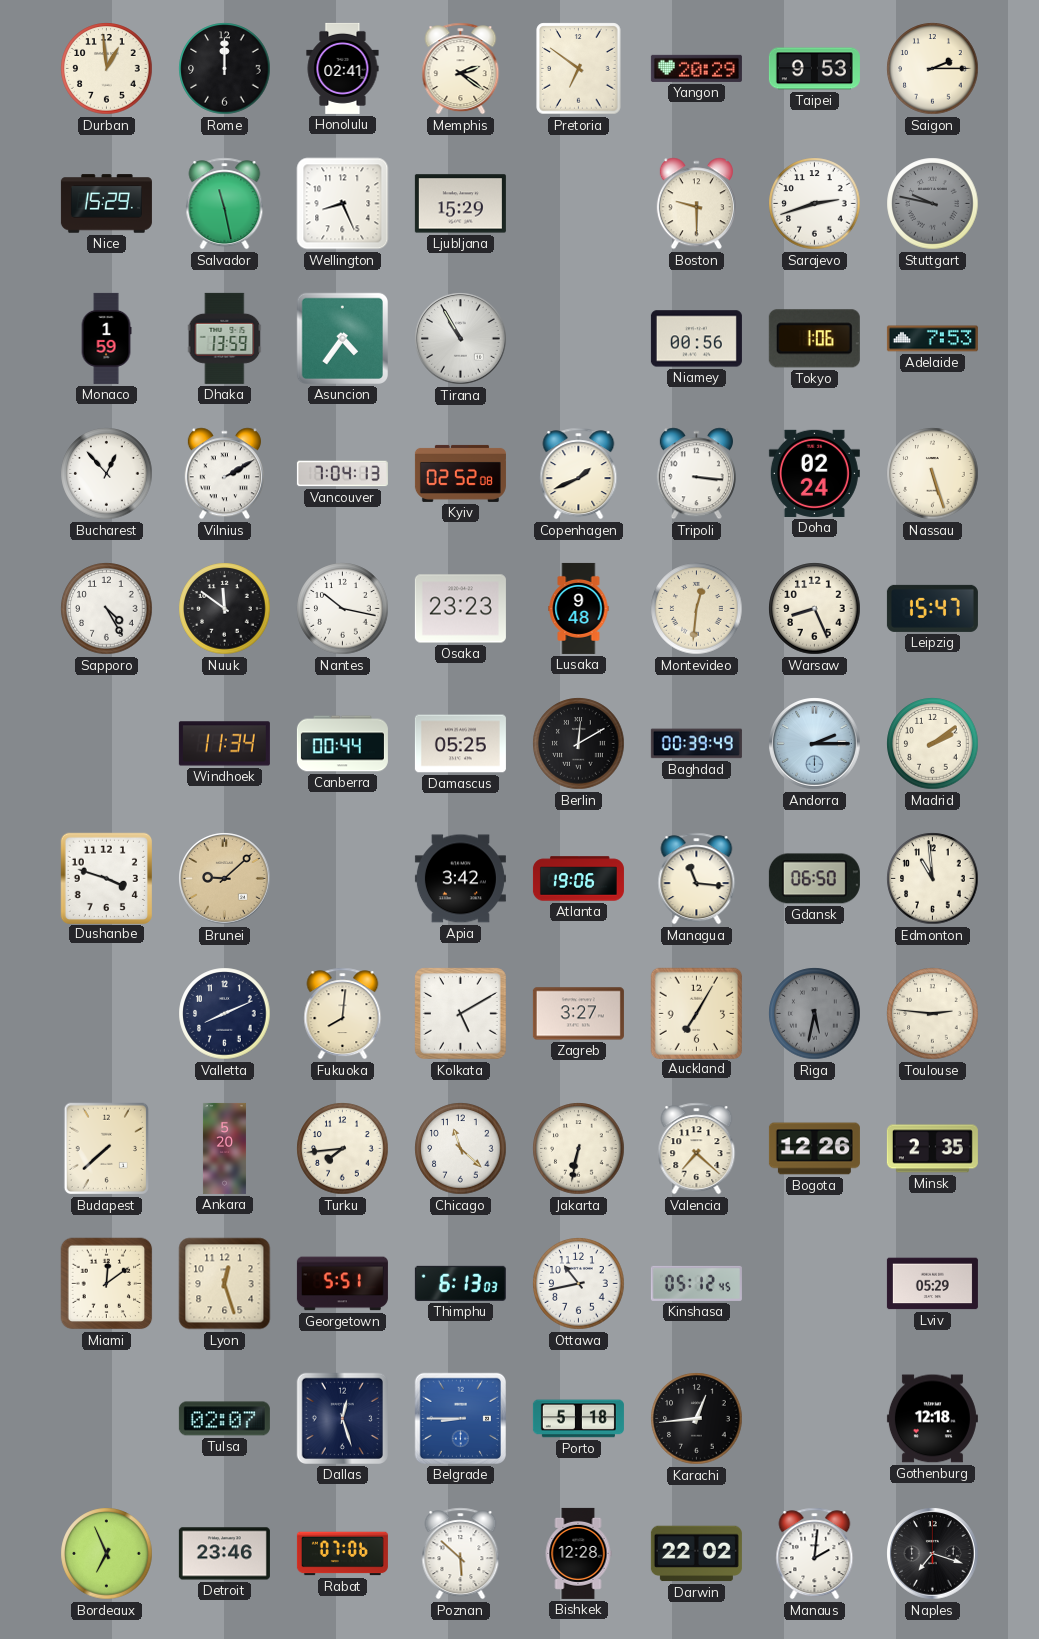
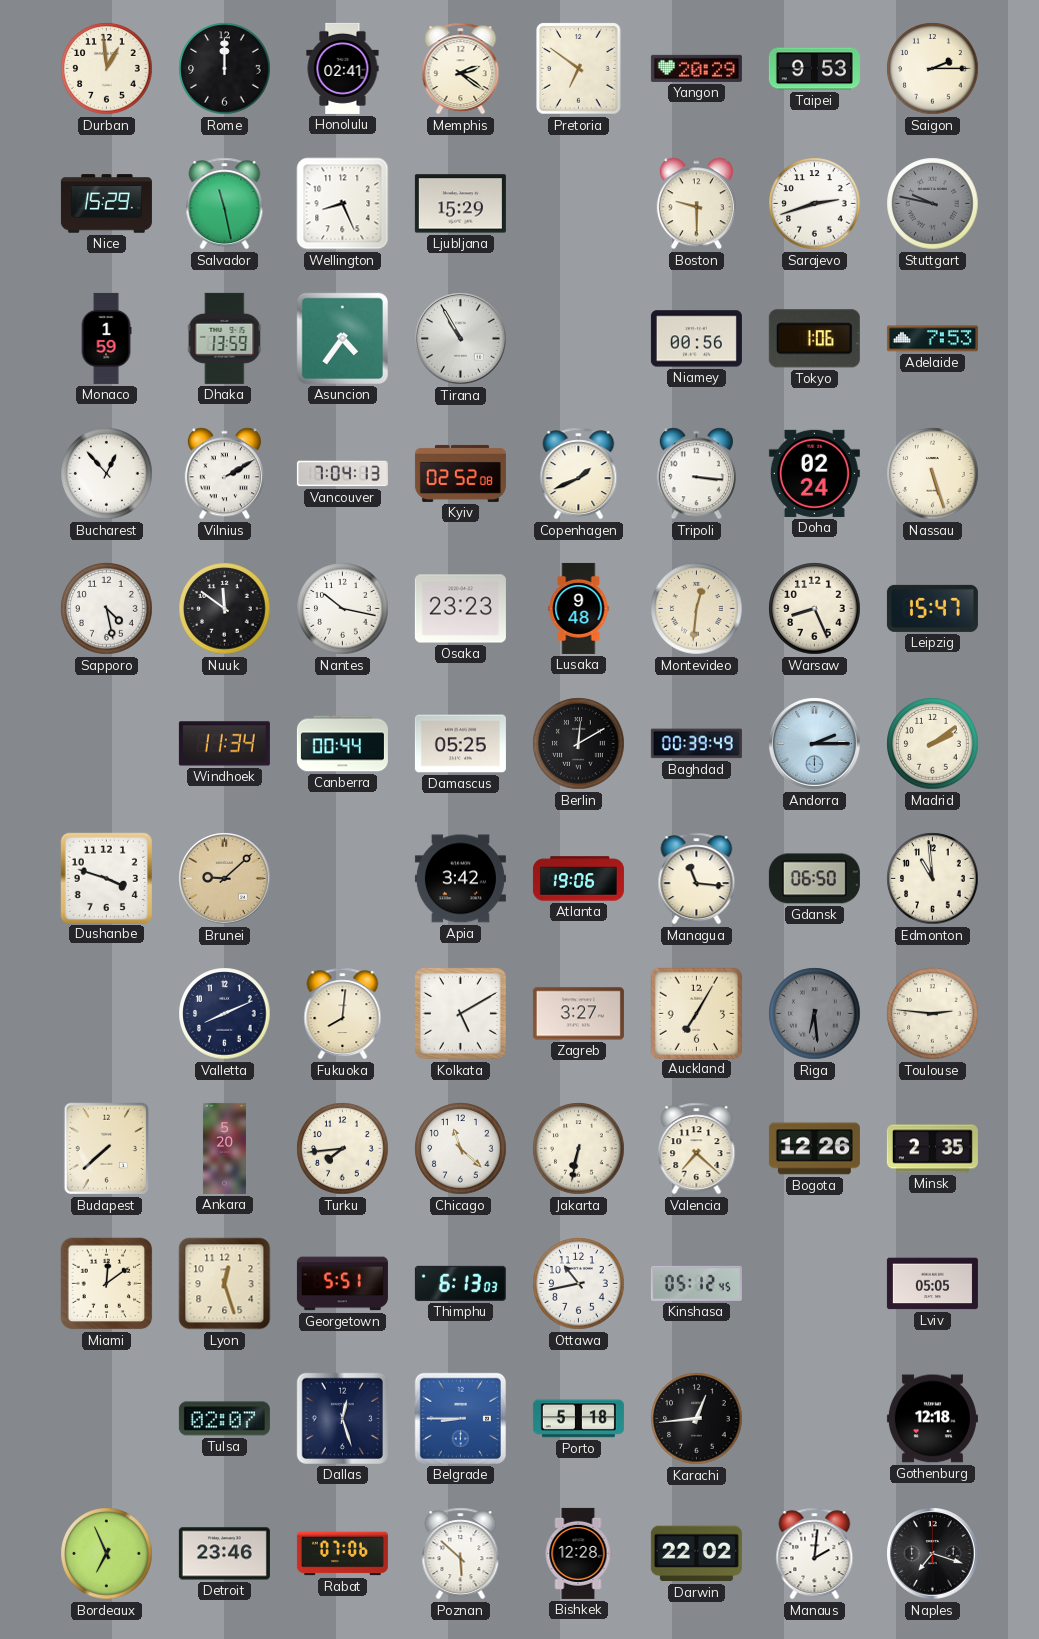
Sapporo: 4:25 -> 4:28
Riga: 5:32 -> 6:29
Lviv: 05:29 -> 05:05
